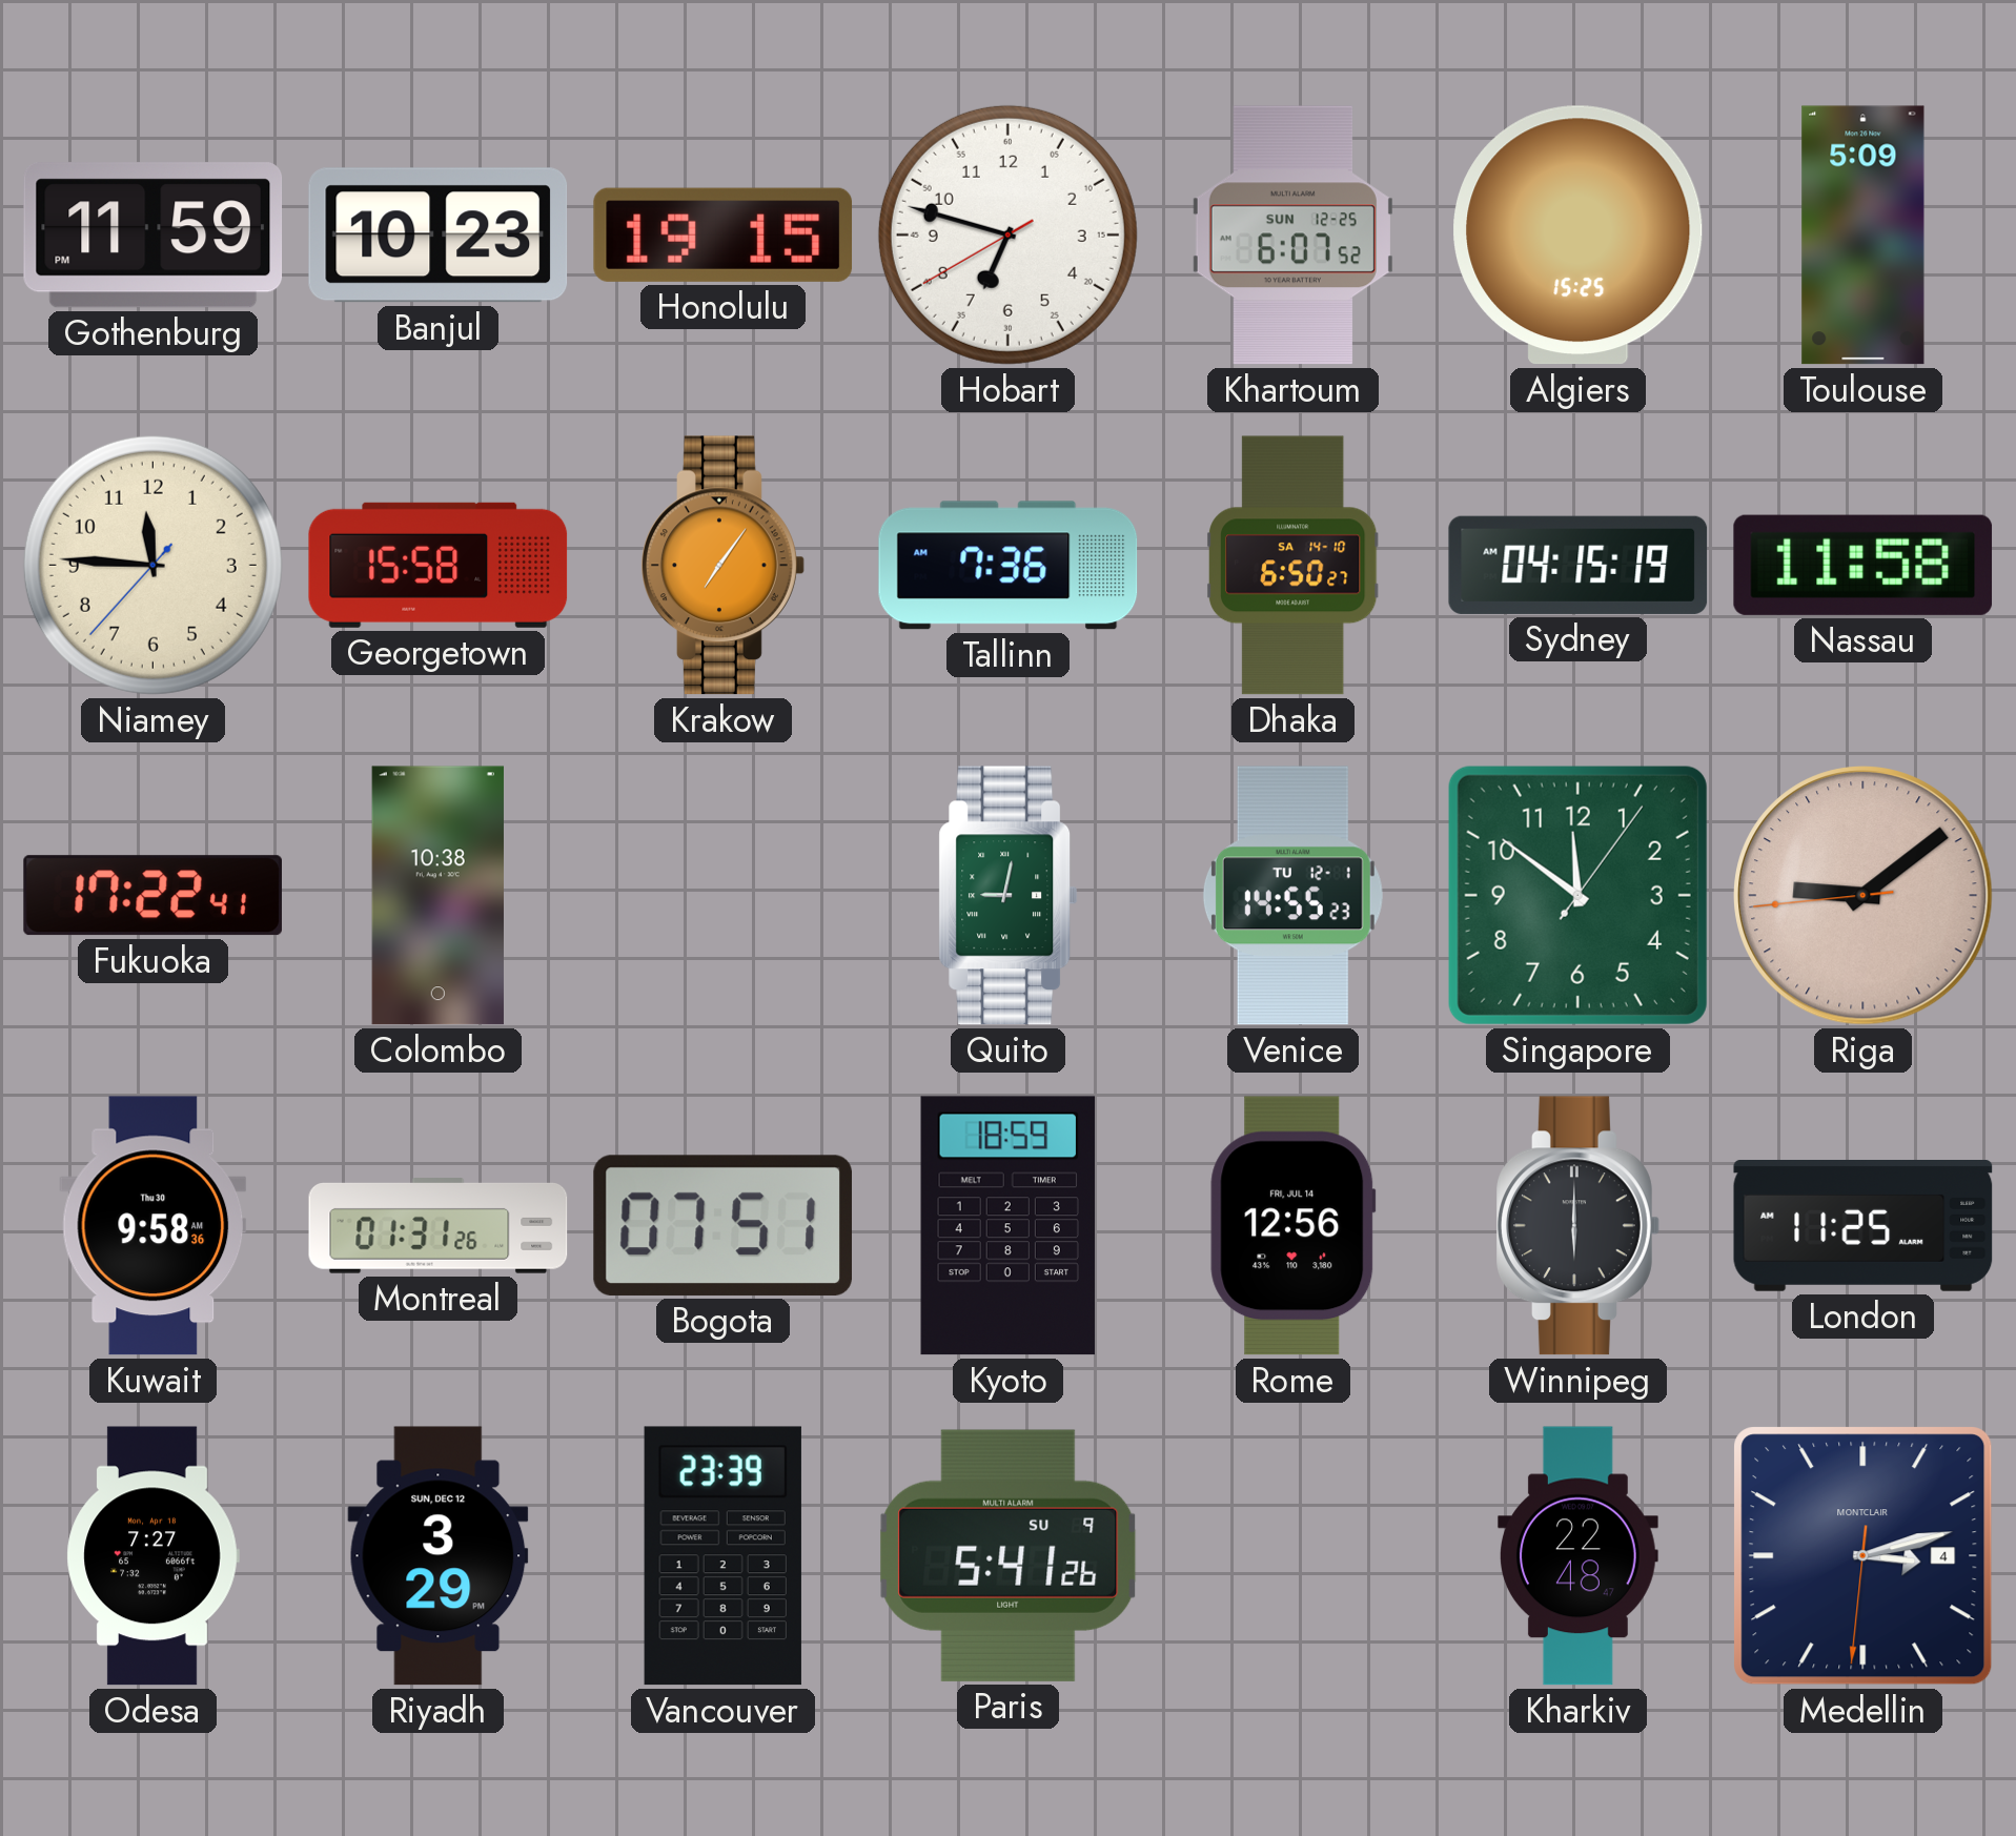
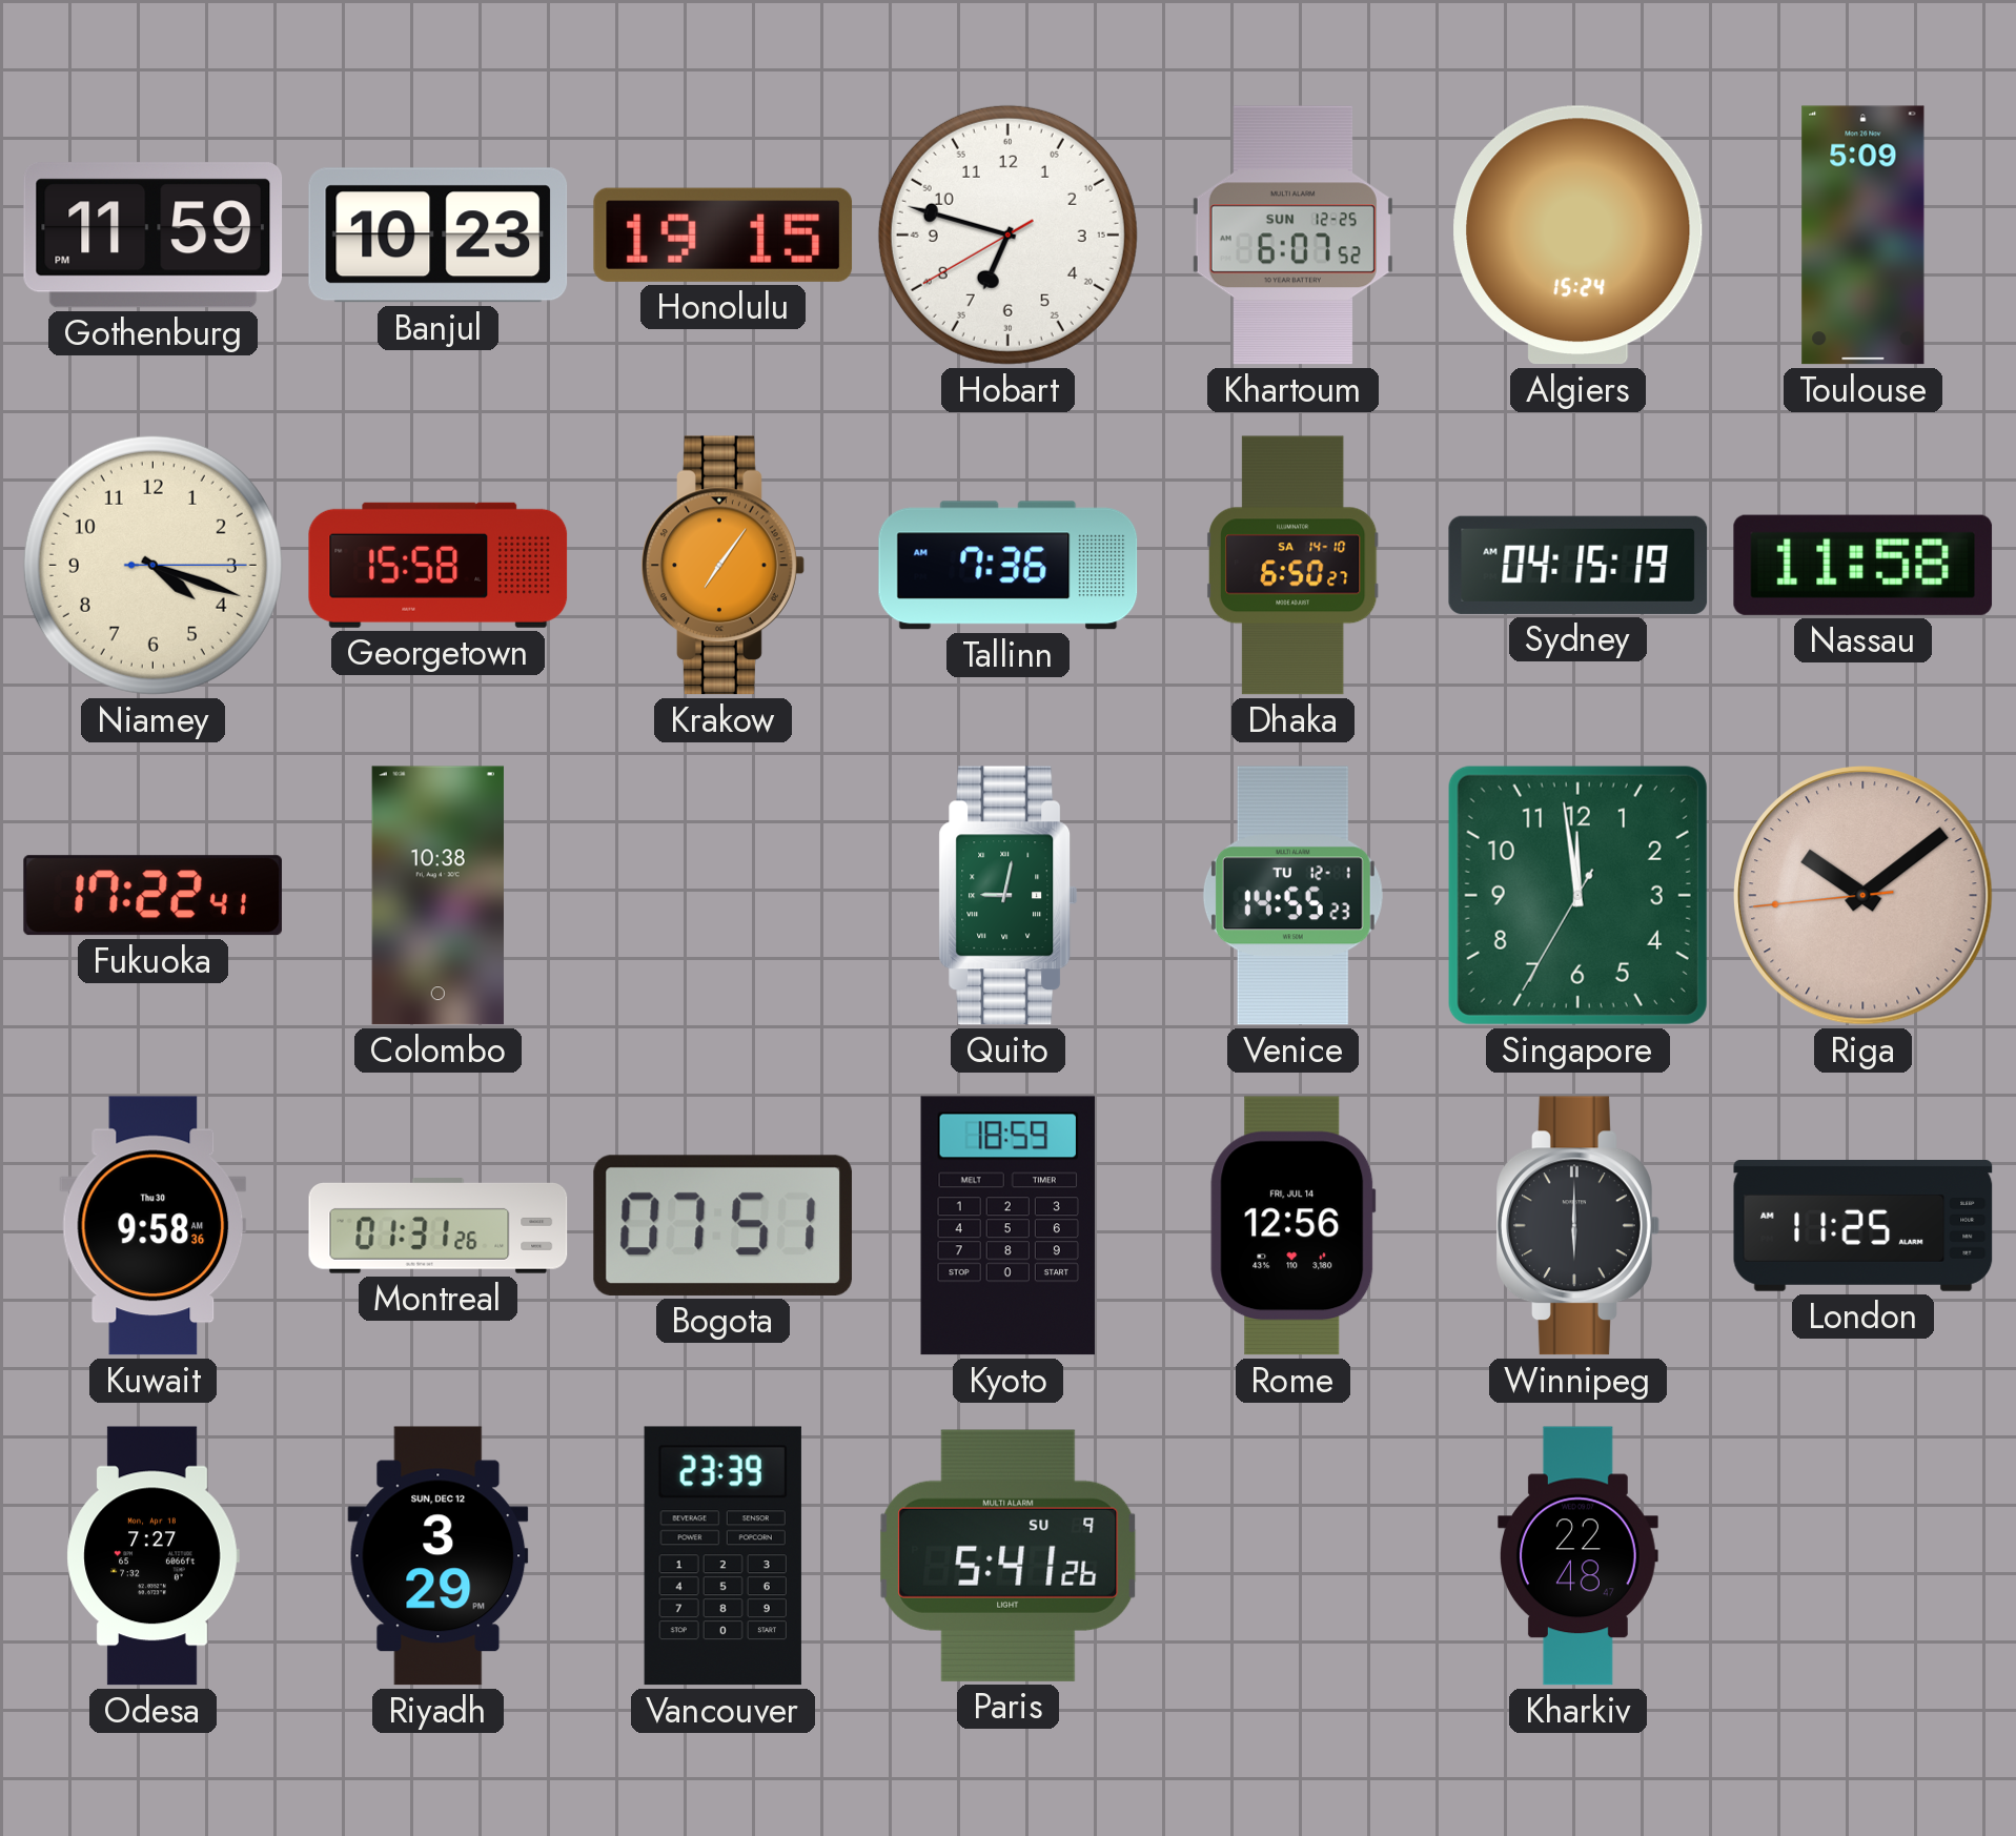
Algiers: 15:25 -> 15:24
Niamey: 11:45 -> 4:18
Singapore: 11:51 -> 11:58
Riga: 9:08 -> 10:08
Medellin: 3:12 -> none
